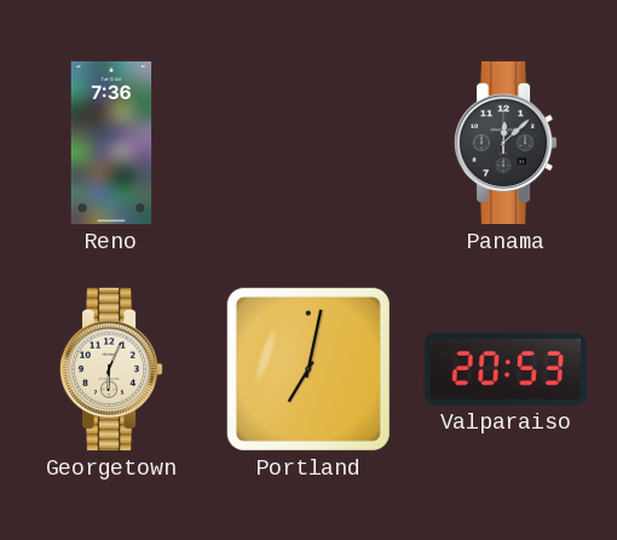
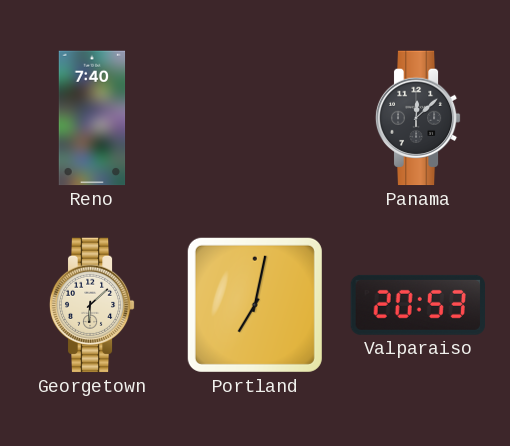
Reno: 7:36 -> 7:40
Georgetown: 6:04 -> 6:08
